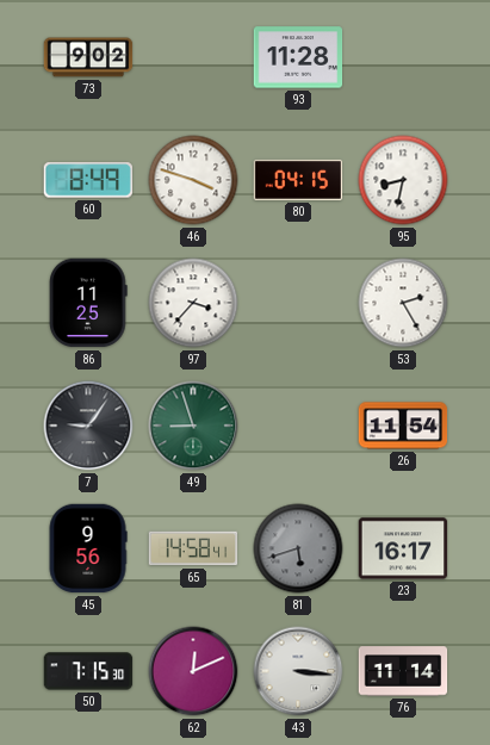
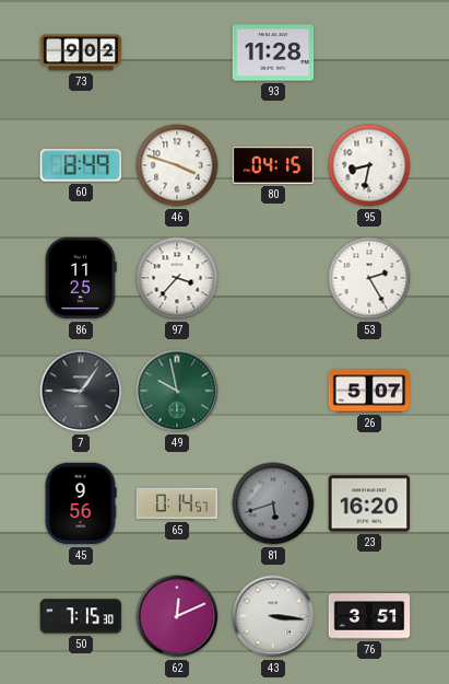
49: 8:57 -> 9:58
26: 11:54 -> 5:07
65: 14:58 -> 0:14
23: 16:17 -> 16:20
76: 11:14 -> 3:51
